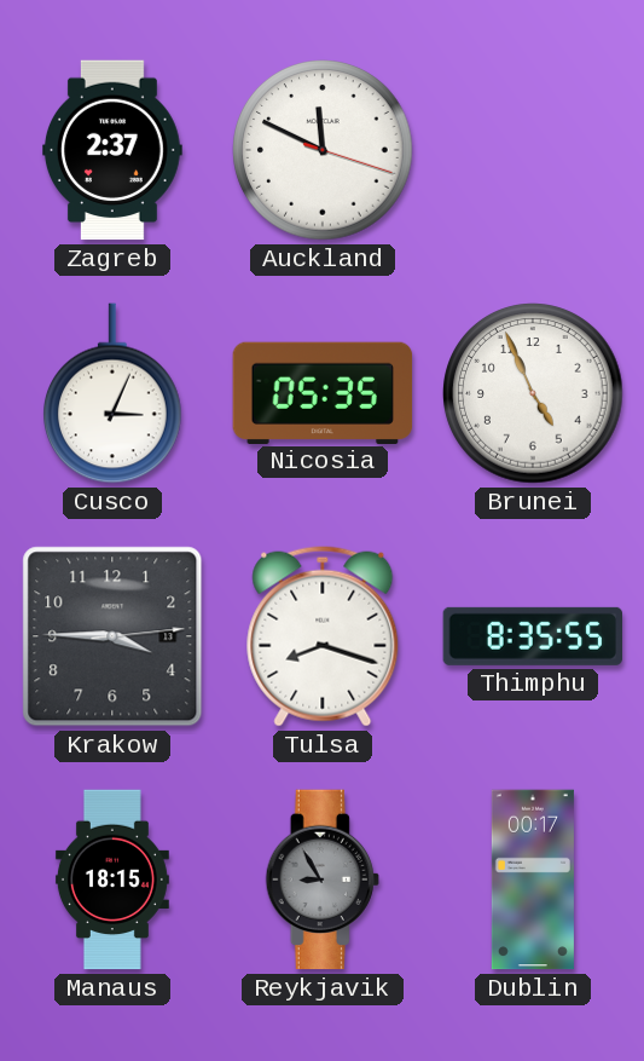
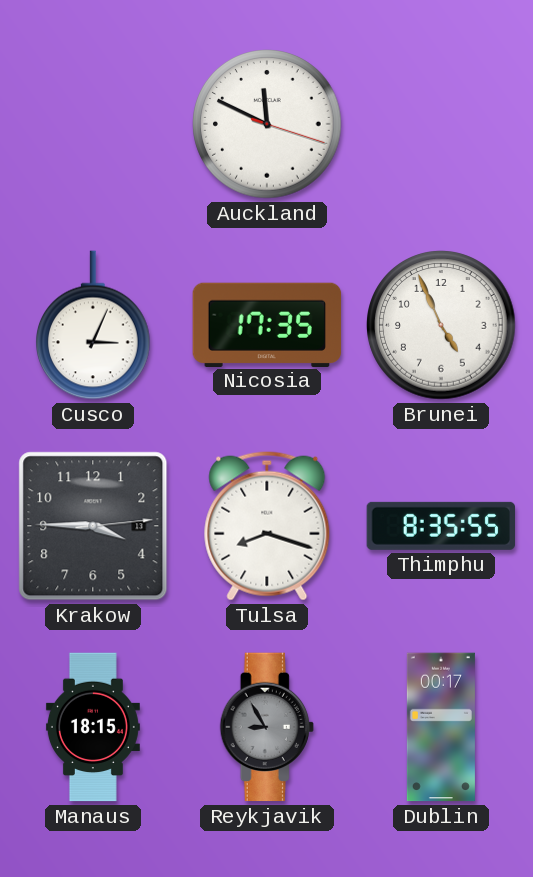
Zagreb: 2:37 -> none
Nicosia: 05:35 -> 17:35
